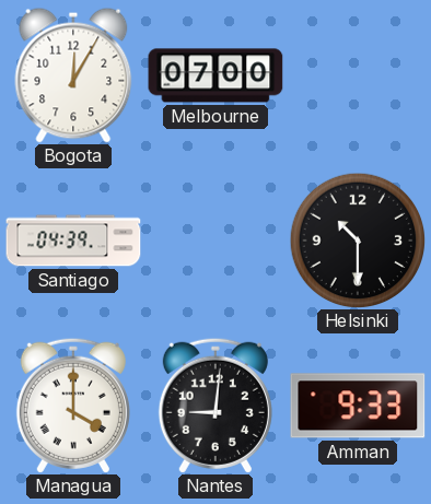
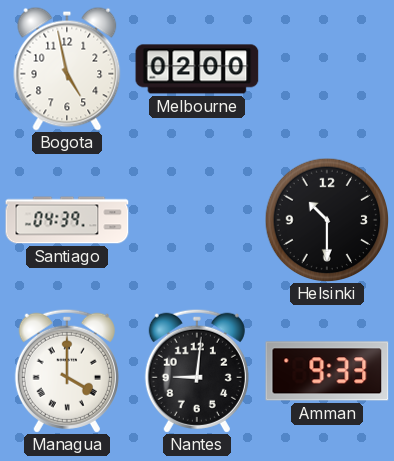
Bogota: 12:05 -> 4:58
Melbourne: 07:00 -> 02:00
